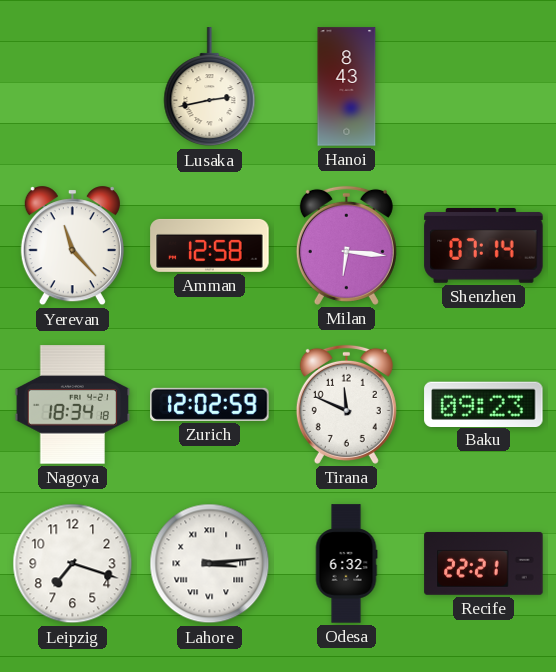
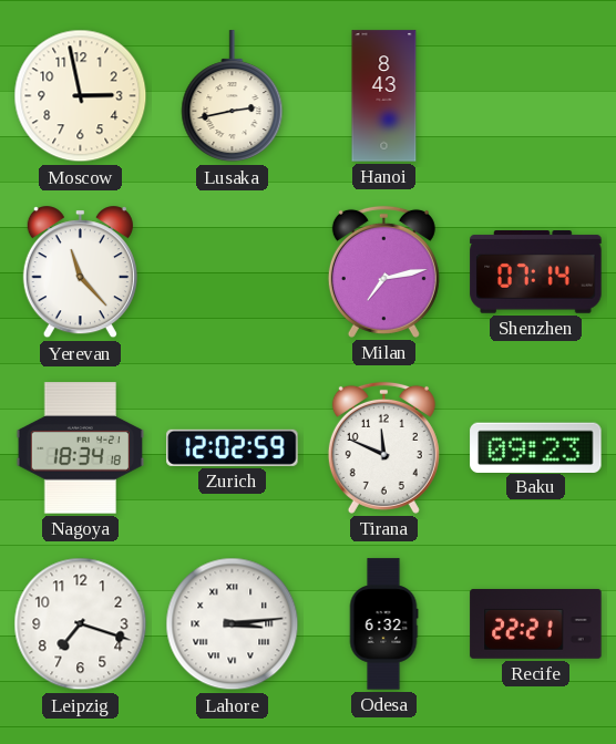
Moscow: none -> 2:58
Amman: 12:58 -> none
Milan: 6:16 -> 7:13
